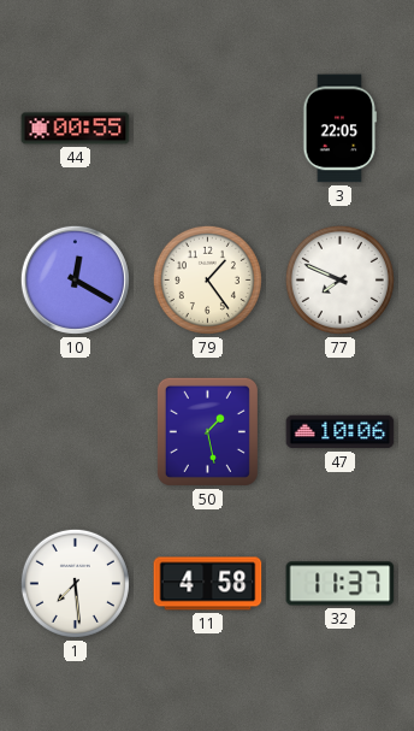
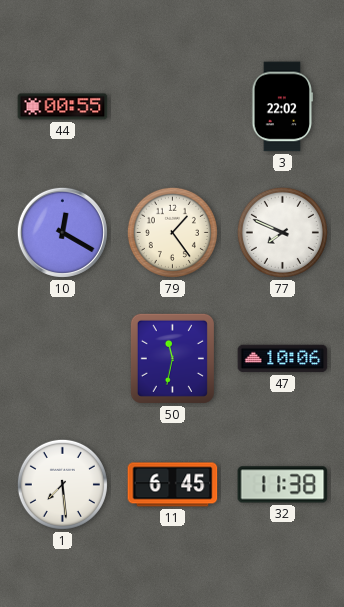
3: 22:05 -> 22:02
50: 1:28 -> 11:32
11: 4:58 -> 6:45
32: 11:37 -> 11:38
